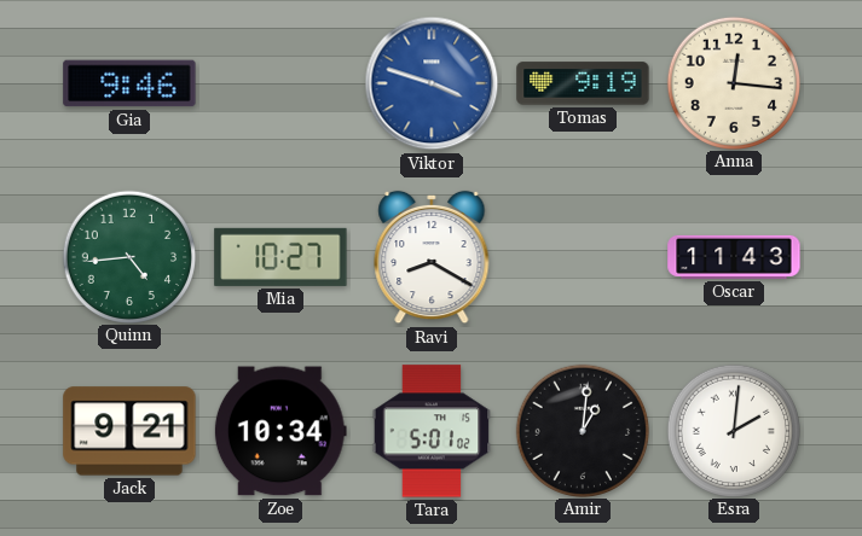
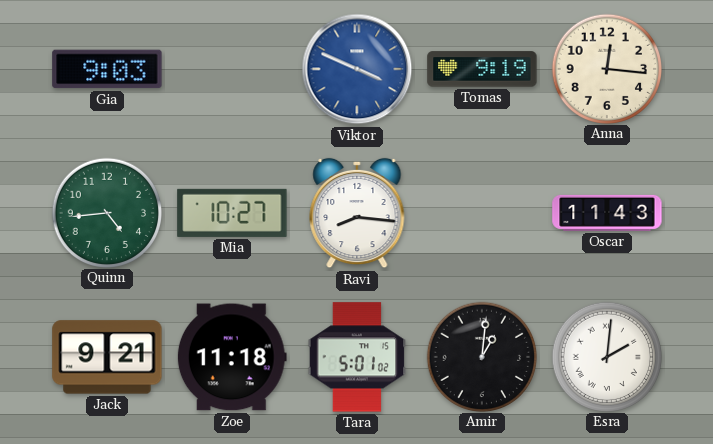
Gia: 9:46 -> 9:03
Viktor: 3:48 -> 3:49
Ravi: 8:20 -> 8:16
Zoe: 10:34 -> 11:18
